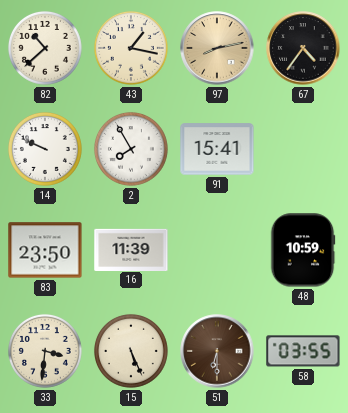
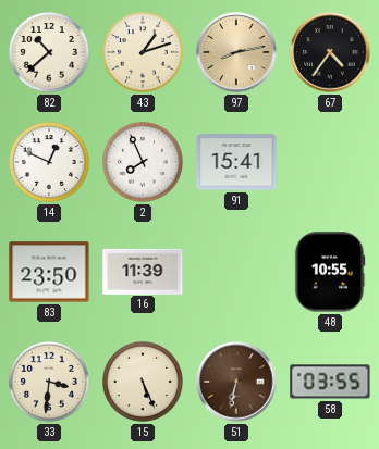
43: 1:17 -> 1:12
14: 9:49 -> 12:49
2: 7:55 -> 7:56
48: 10:59 -> 10:55
51: 6:30 -> 6:32
